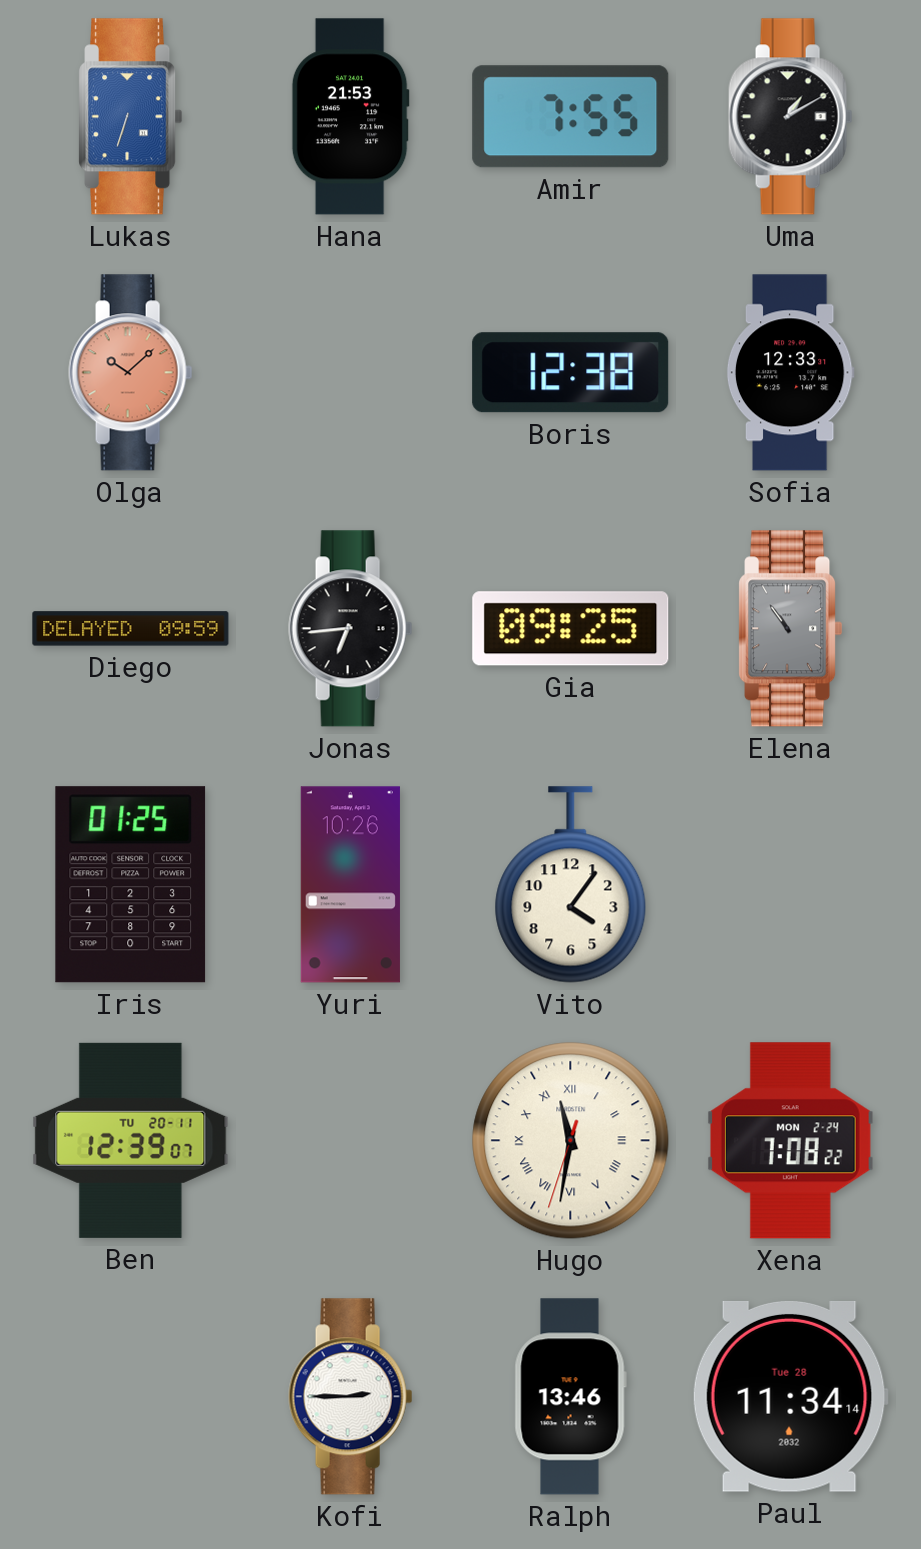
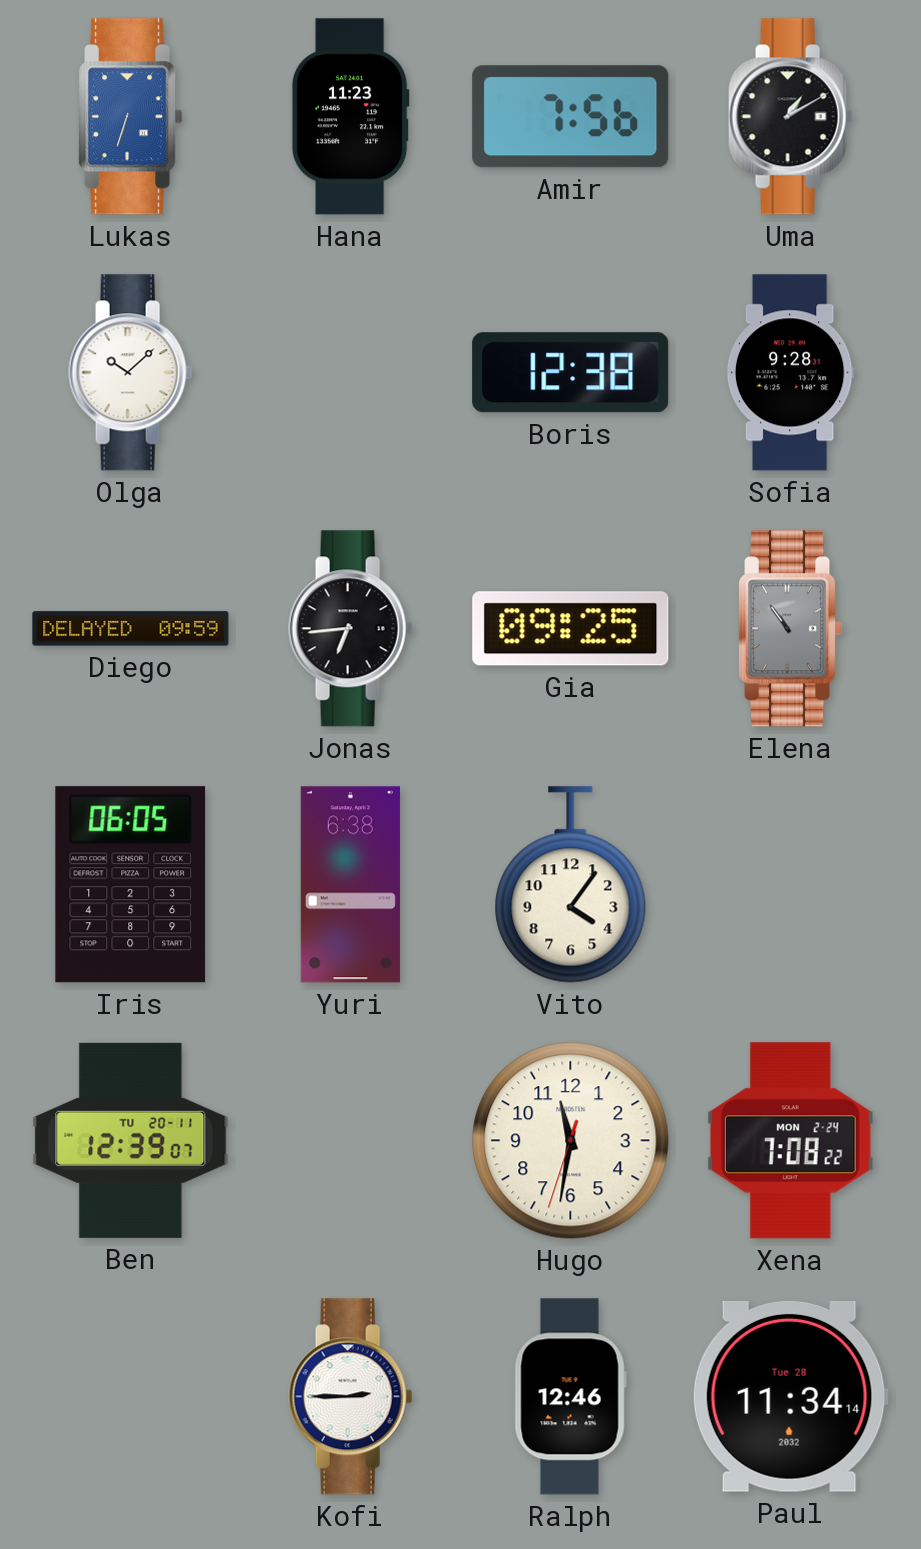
Hana: 21:53 -> 11:23
Amir: 7:55 -> 7:56
Olga dial: salmon -> white
Sofia: 12:33 -> 9:28
Iris: 01:25 -> 06:05
Yuri: 10:26 -> 6:38
Hugo numerals: Roman -> Arabic
Ralph: 13:46 -> 12:46
